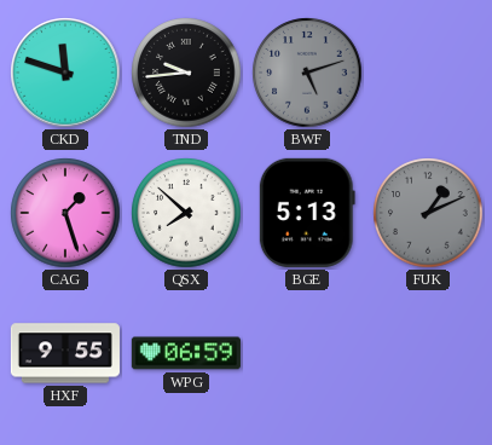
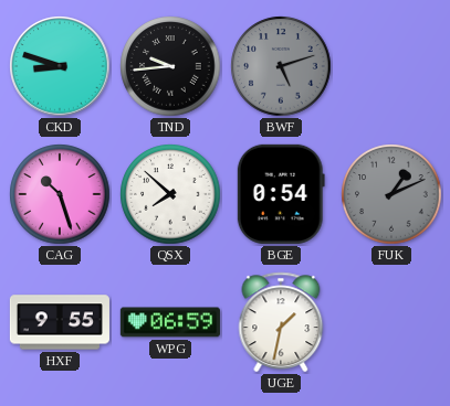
CKD: 11:48 -> 8:48
CAG: 1:27 -> 10:27
BGE: 5:13 -> 0:54
UGE: none -> 1:32
